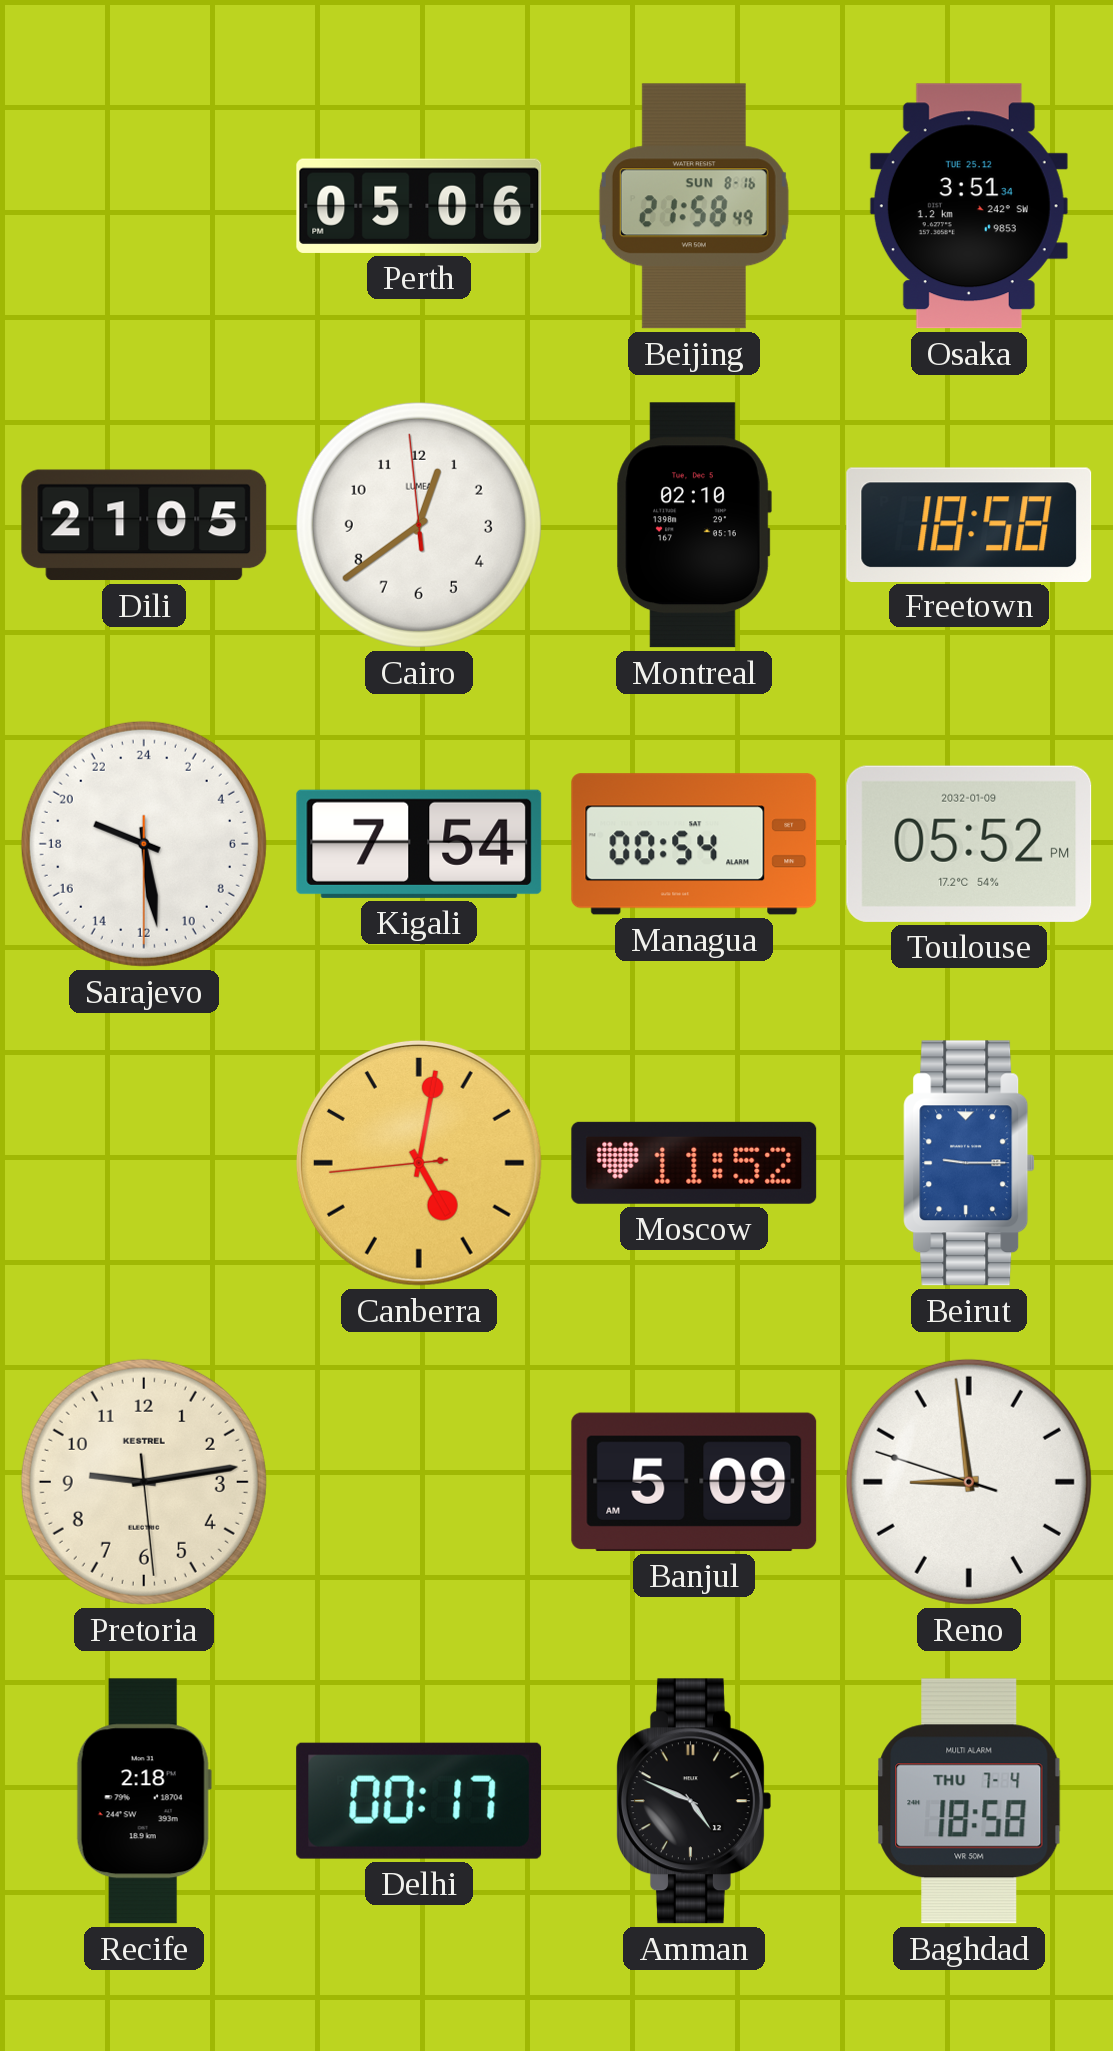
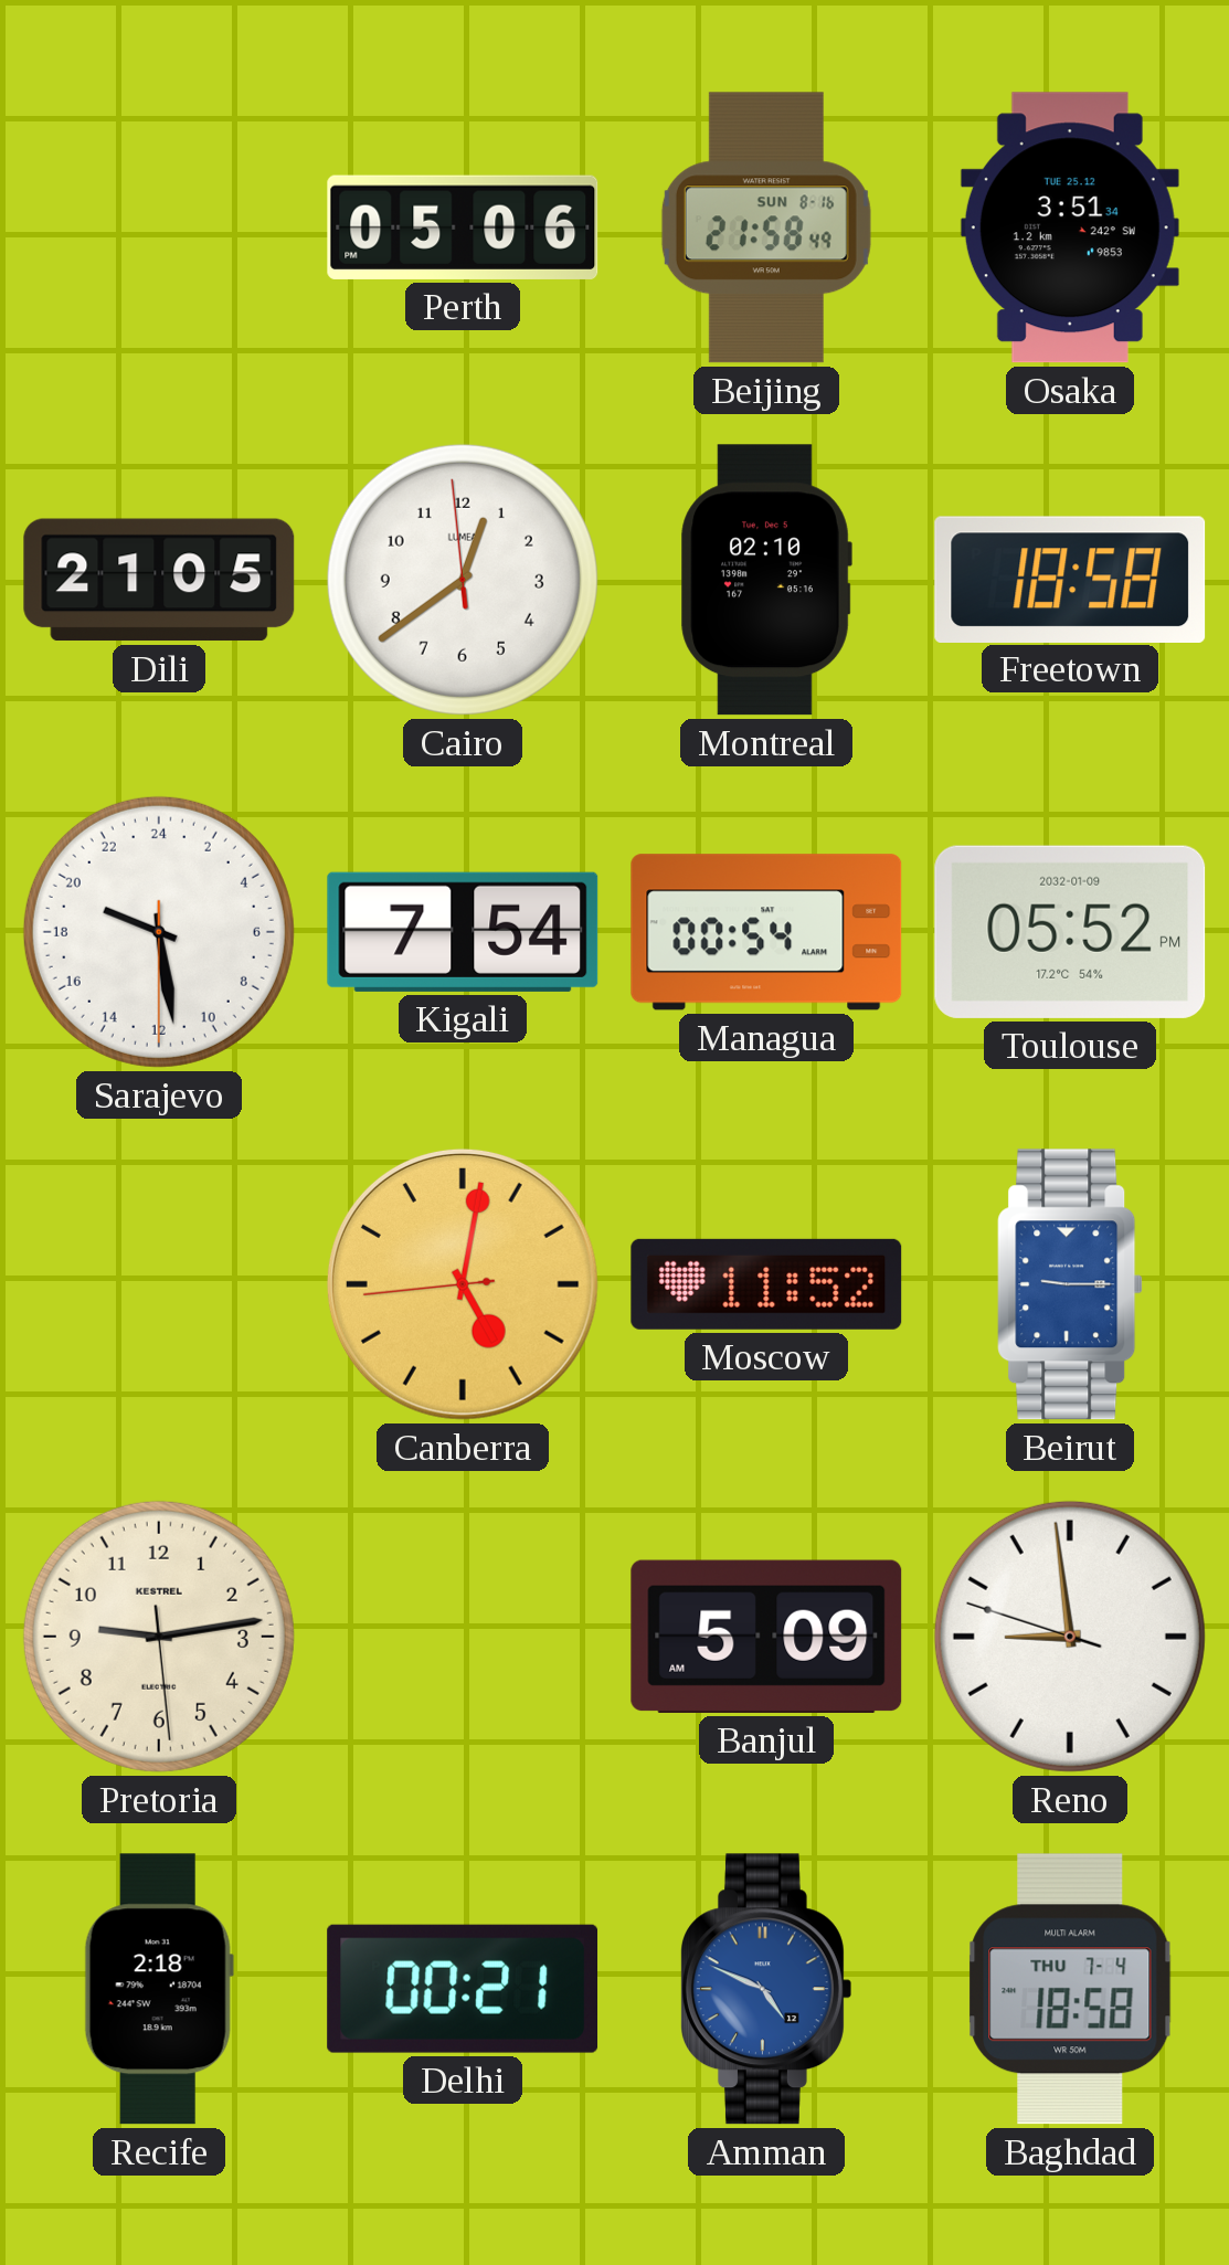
Delhi: 00:17 -> 00:21
Amman dial: black -> blue
